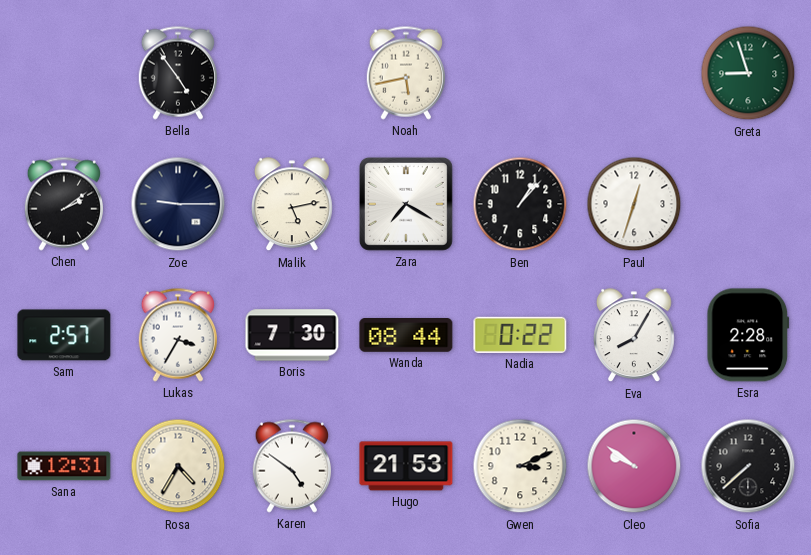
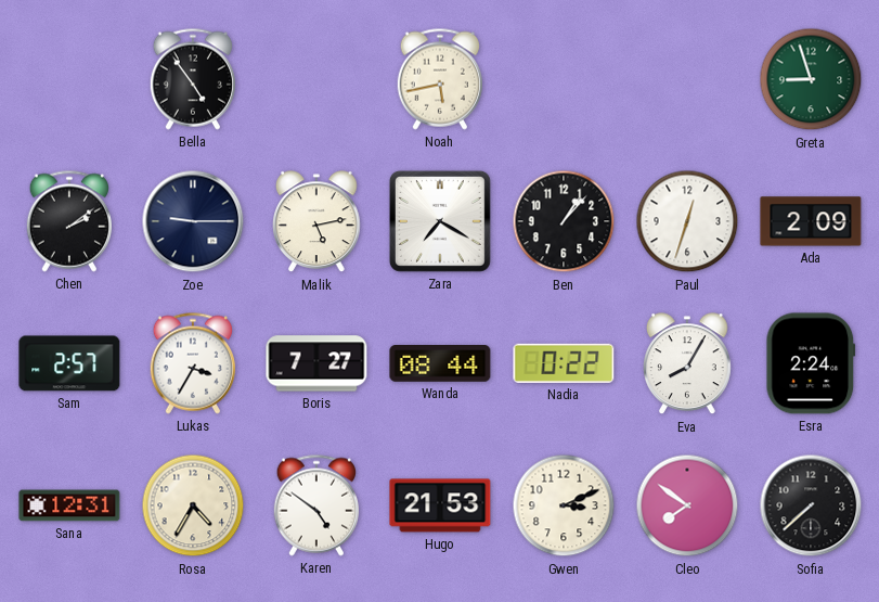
Ada: none -> 2:09
Boris: 7:30 -> 7:27
Esra: 2:28 -> 2:24
Cleo: 9:51 -> 7:51
